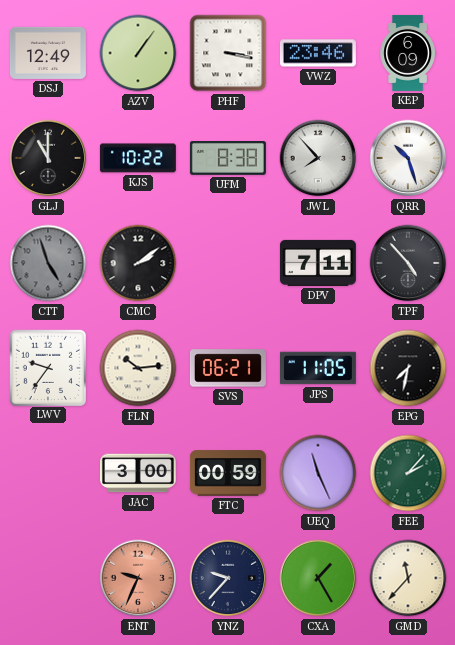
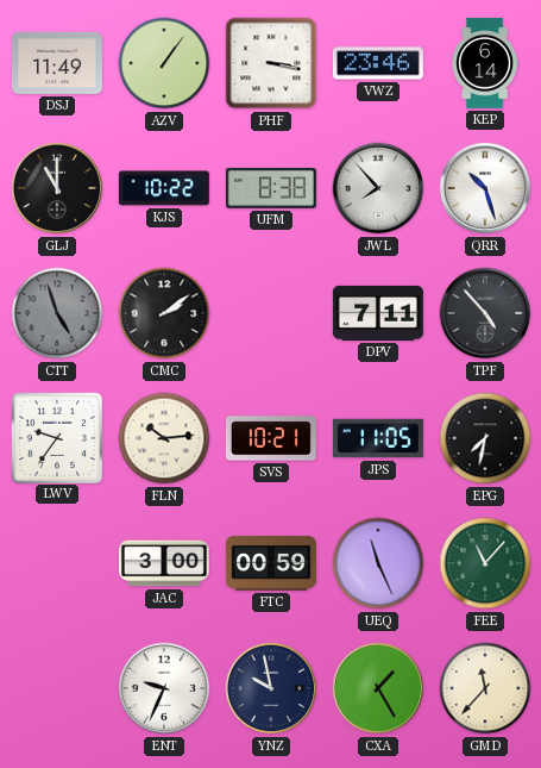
DSJ: 12:49 -> 11:49
KEP: 6:09 -> 6:14
SVS: 06:21 -> 10:21
FEE: 2:07 -> 11:07
ENT dial: salmon -> white
YNZ: 9:37 -> 9:58
